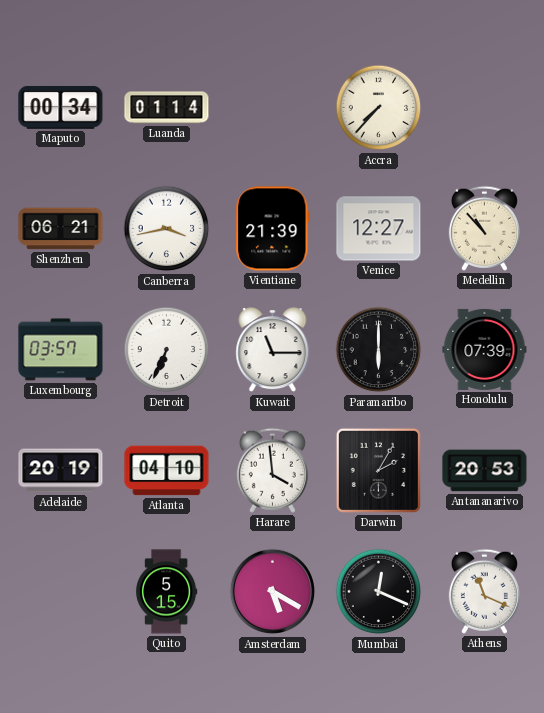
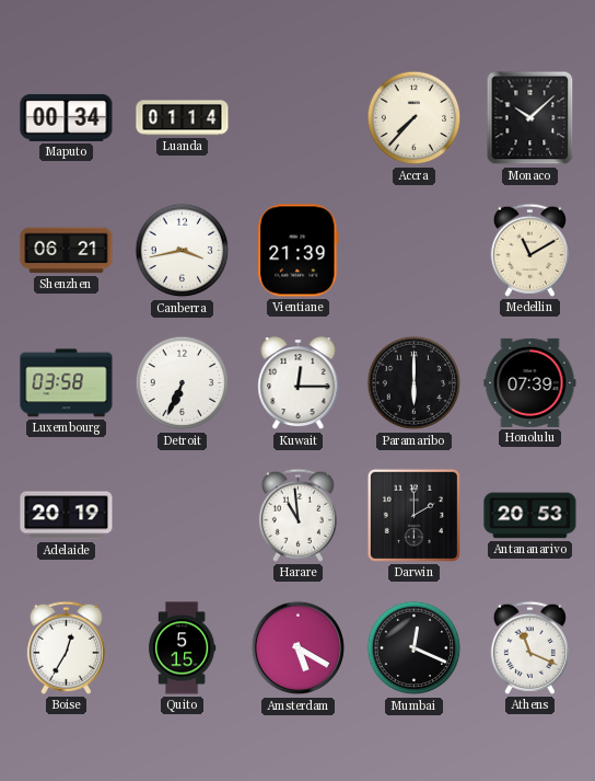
Monaco: none -> 10:08
Venice: 12:27 -> none
Medellin: 10:53 -> 11:10
Luxembourg: 03:57 -> 03:58
Kuwait: 11:15 -> 12:15
Atlanta: 04:10 -> none
Harare: 3:59 -> 10:59
Darwin: 2:05 -> 2:00
Boise: none -> 12:35
